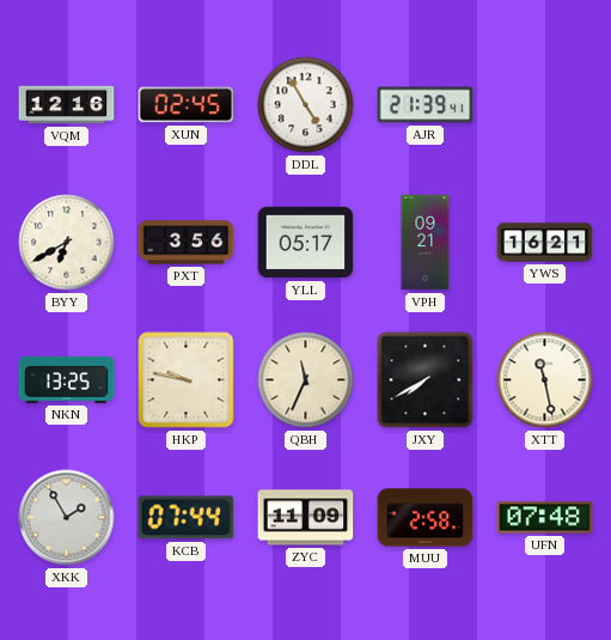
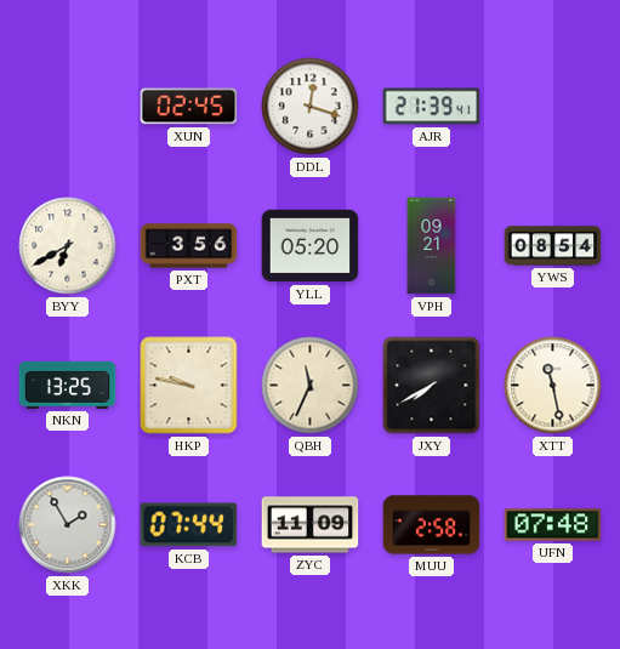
VQM: 12:16 -> none
DDL: 4:55 -> 12:18
YLL: 05:17 -> 05:20
YWS: 16:21 -> 08:54
